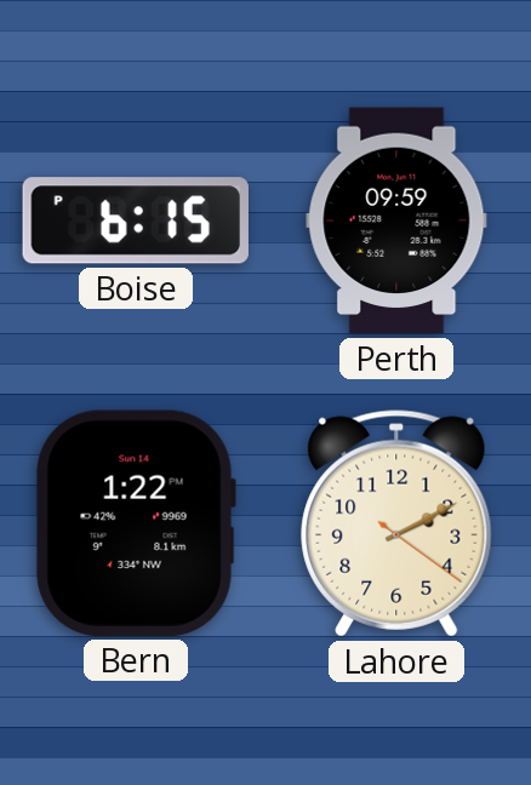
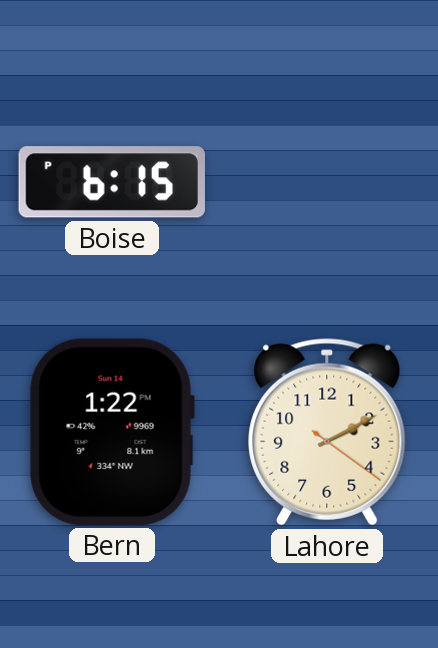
Perth: 09:59 -> none
